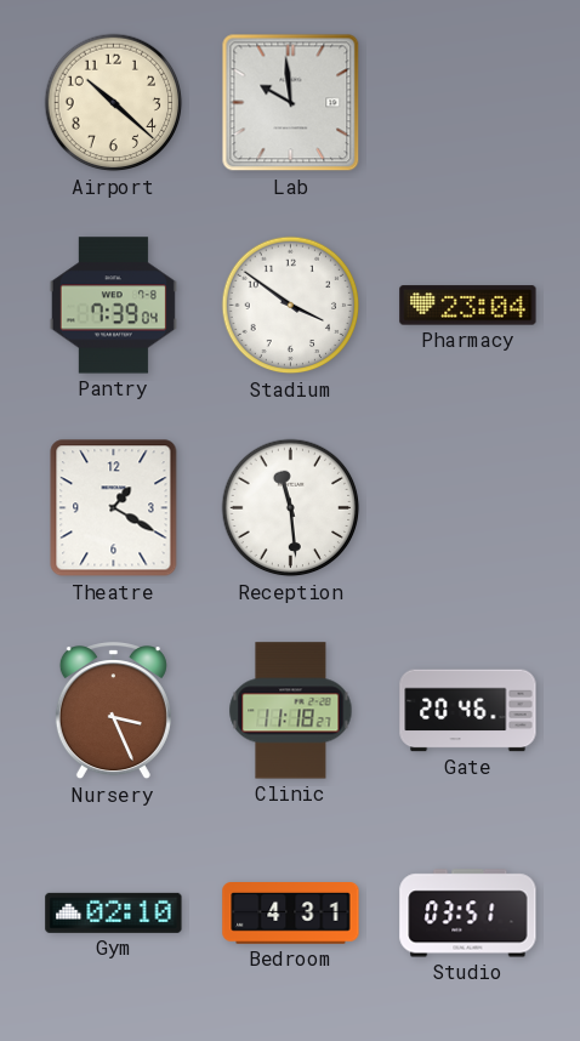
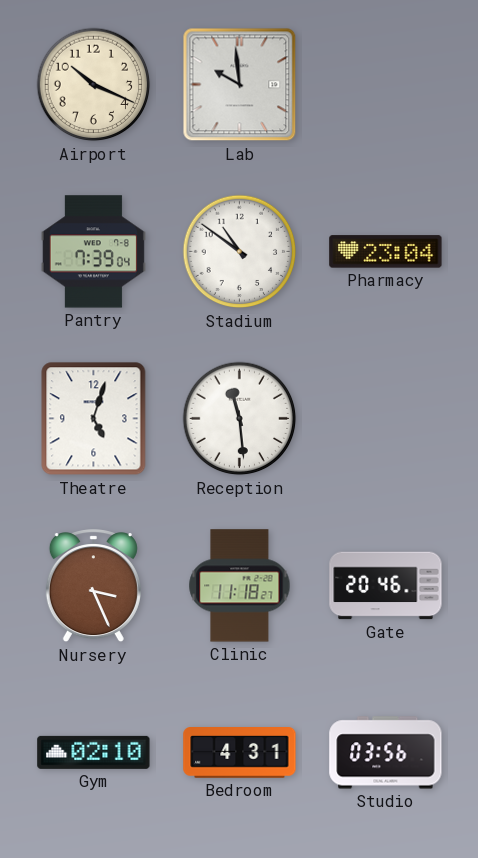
Airport: 10:22 -> 10:19
Stadium: 3:51 -> 10:51
Theatre: 1:20 -> 5:03
Studio: 03:51 -> 03:56
